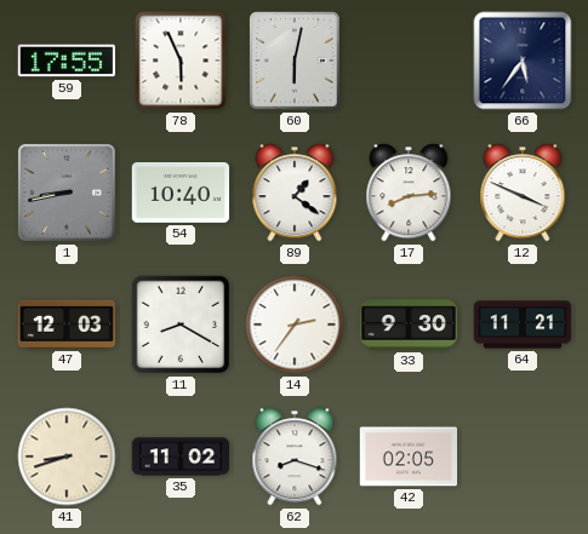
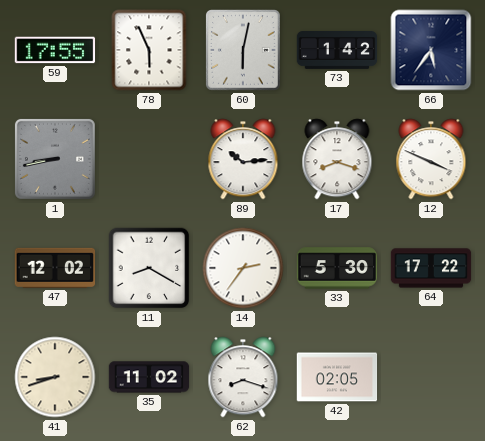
73: none -> 1:42
54: 10:40 -> none
89: 1:21 -> 10:14
17: 8:14 -> 8:18
47: 12:03 -> 12:02
33: 9:30 -> 5:30
64: 11:21 -> 17:22
